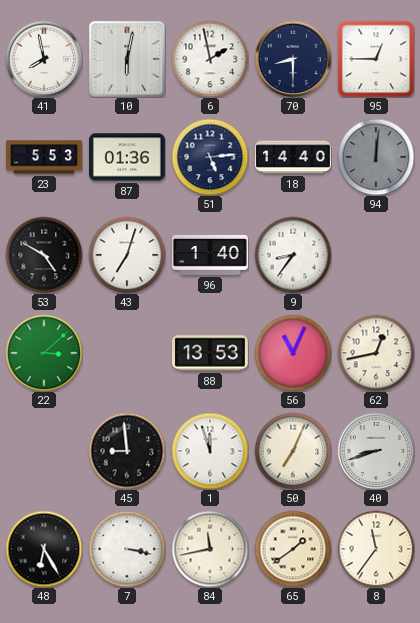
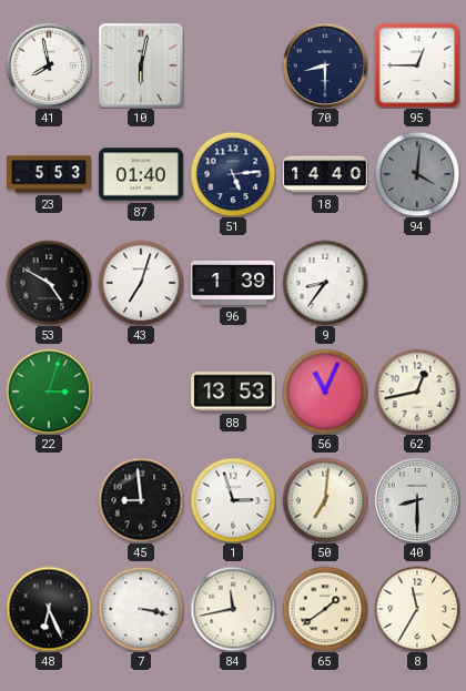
6: 1:58 -> none
87: 01:36 -> 01:40
94: 12:01 -> 4:01
96: 1:40 -> 1:39
22: 3:08 -> 3:03
1: 11:57 -> 2:57
50: 7:04 -> 7:01
40: 8:42 -> 8:30
48: 6:25 -> 6:26
8: 11:36 -> 11:35
